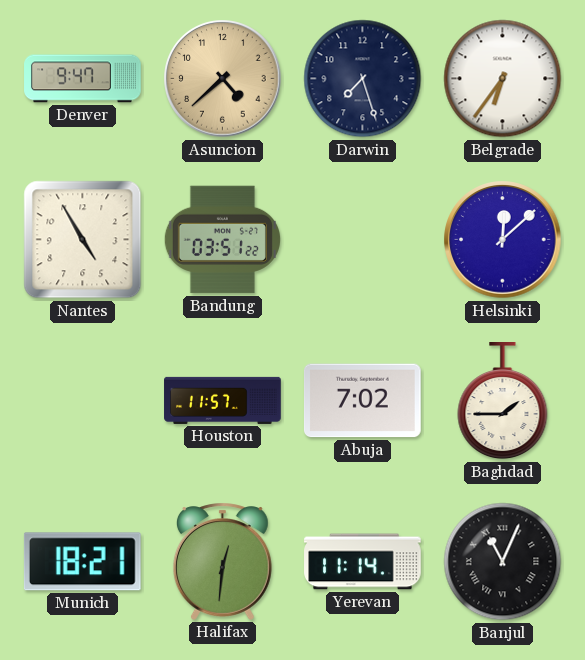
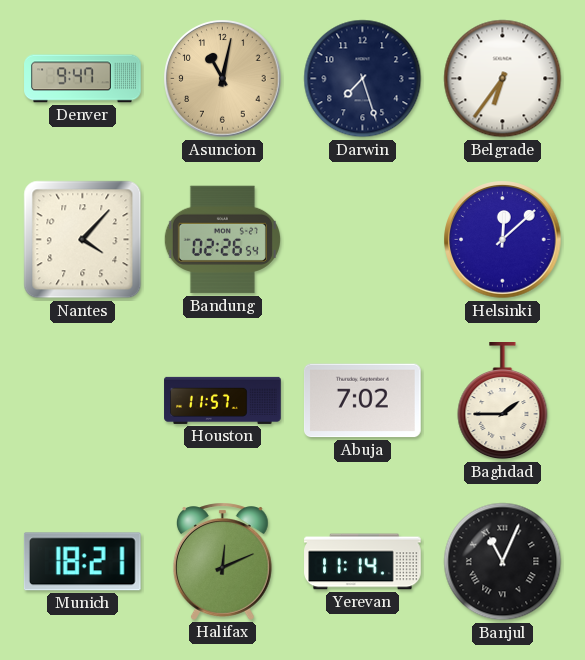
Asuncion: 4:38 -> 11:02
Nantes: 4:55 -> 4:07
Bandung: 03:51 -> 02:26
Halifax: 12:31 -> 12:11
